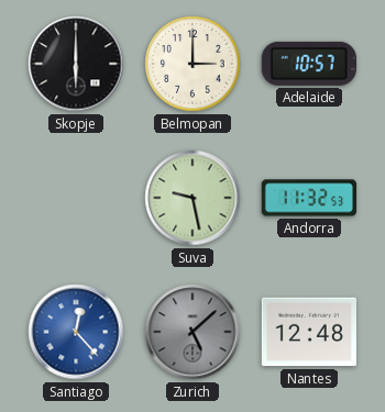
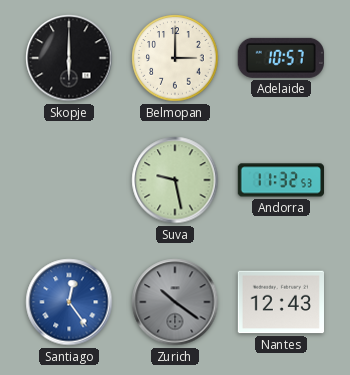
Santiago: 12:23 -> 12:24
Zurich: 5:08 -> 10:21
Nantes: 12:48 -> 12:43
